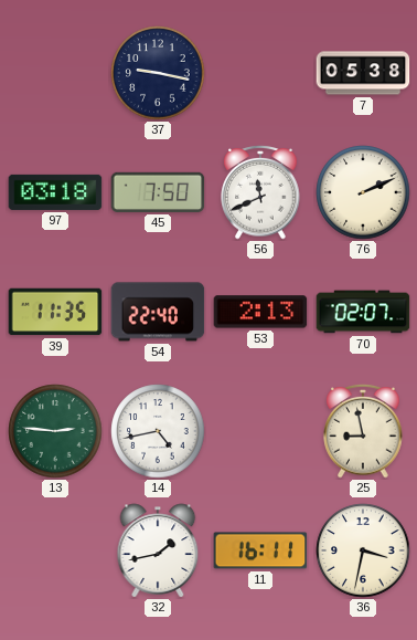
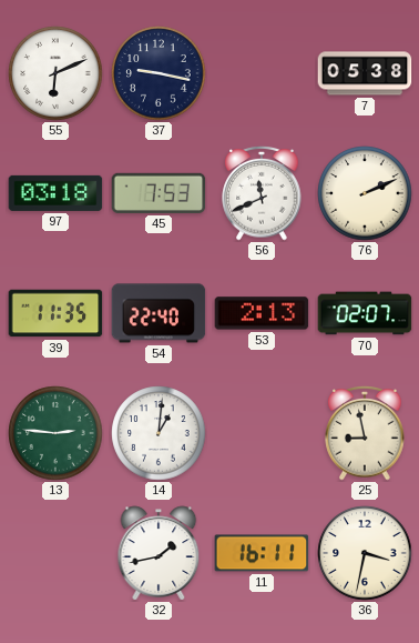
55: none -> 6:11
45: 7:50 -> 7:53
14: 4:43 -> 1:01
